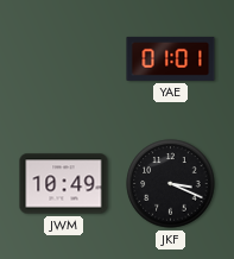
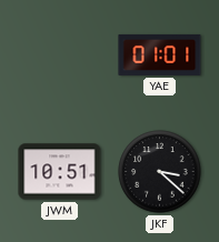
JWM: 10:49 -> 10:51
JKF: 3:19 -> 3:22
